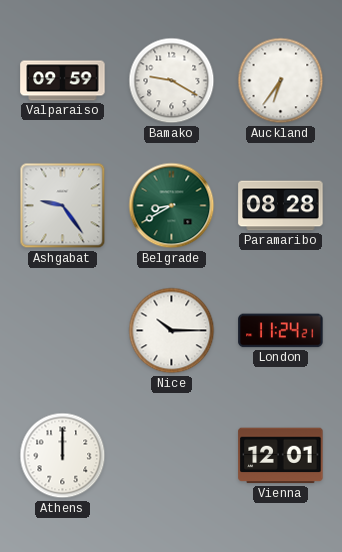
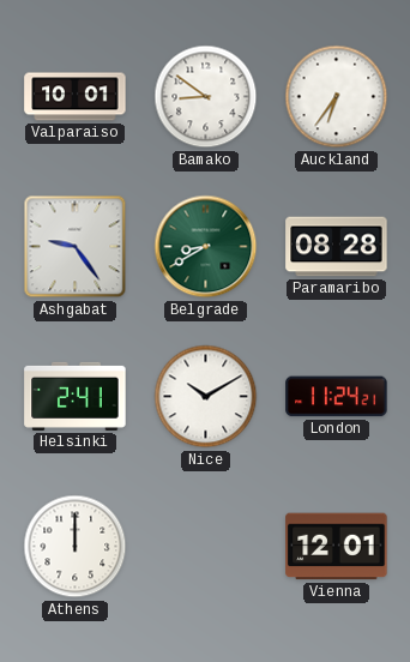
Valparaiso: 09:59 -> 10:01
Bamako: 9:20 -> 8:51
Helsinki: none -> 2:41
Nice: 10:15 -> 10:10
